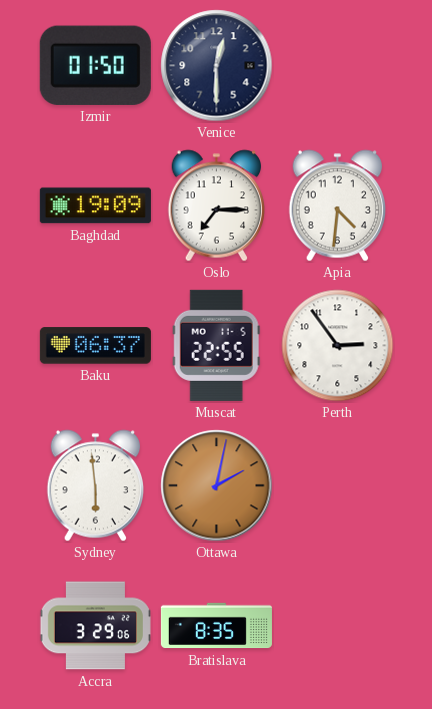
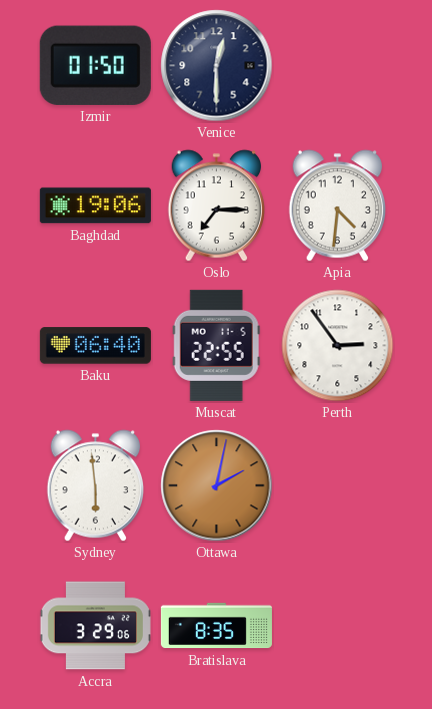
Baghdad: 19:09 -> 19:06
Baku: 06:37 -> 06:40
